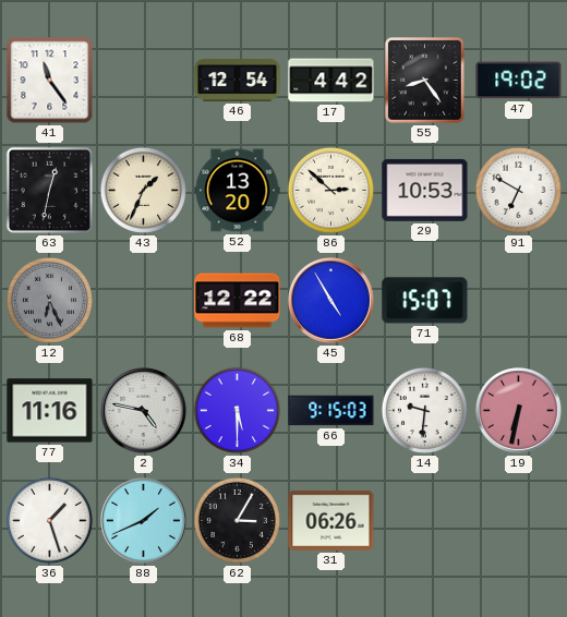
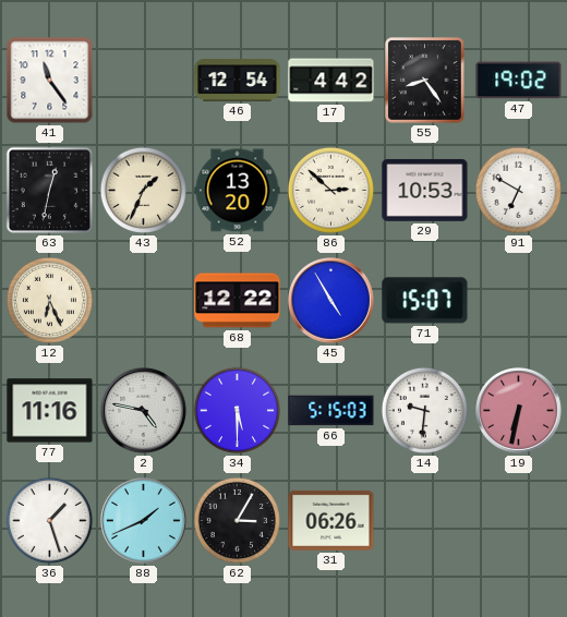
12 dial: grey -> cream
66: 9:15 -> 5:15
